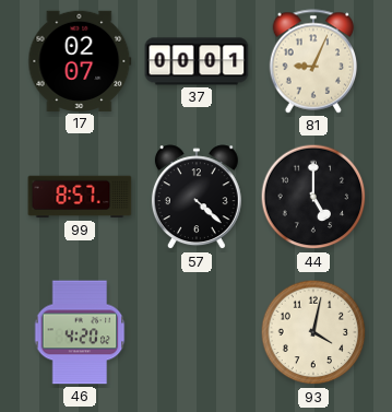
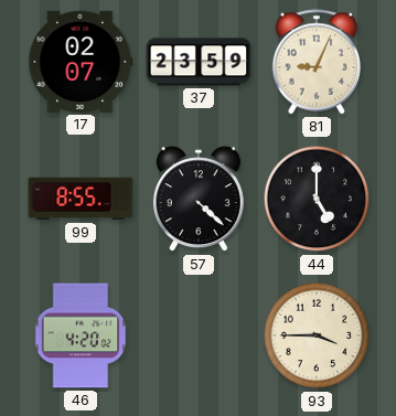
37: 00:01 -> 23:59
99: 8:57 -> 8:55
93: 4:02 -> 3:45
